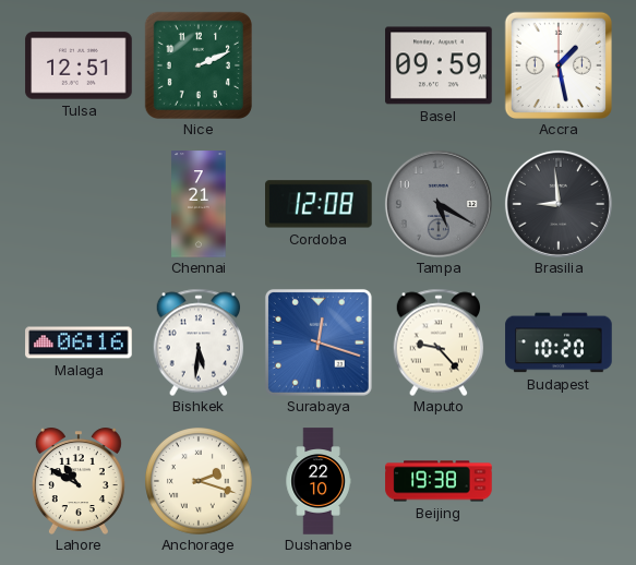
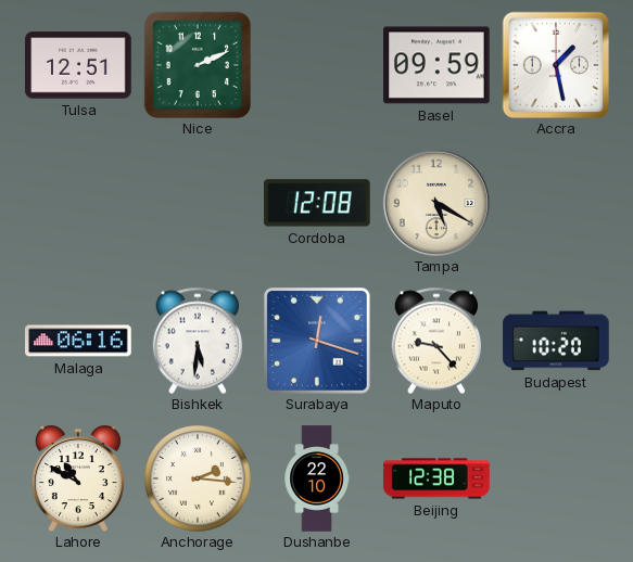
Chennai: 7:21 -> none
Tampa dial: grey -> cream
Brasilia: 8:59 -> none
Anchorage: 2:18 -> 2:16
Beijing: 19:38 -> 12:38
